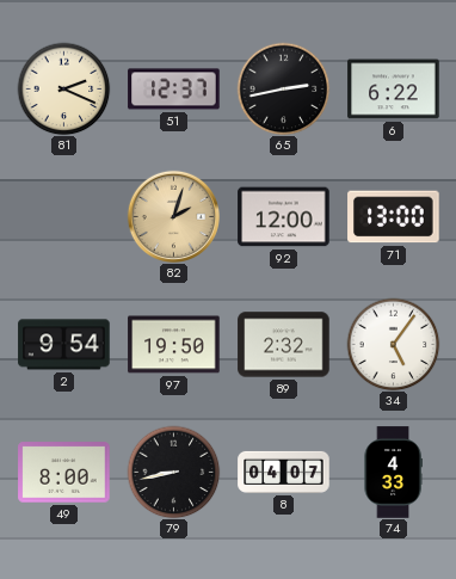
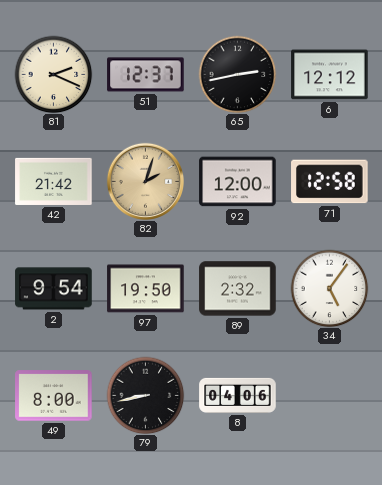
6: 6:22 -> 12:12
42: none -> 21:42
71: 13:00 -> 12:58
8: 04:07 -> 04:06
74: 4:33 -> none
